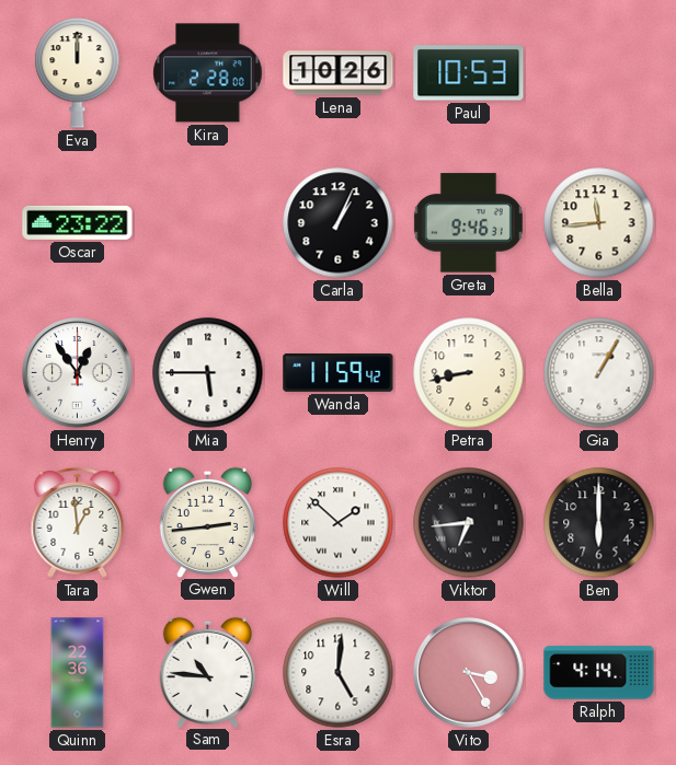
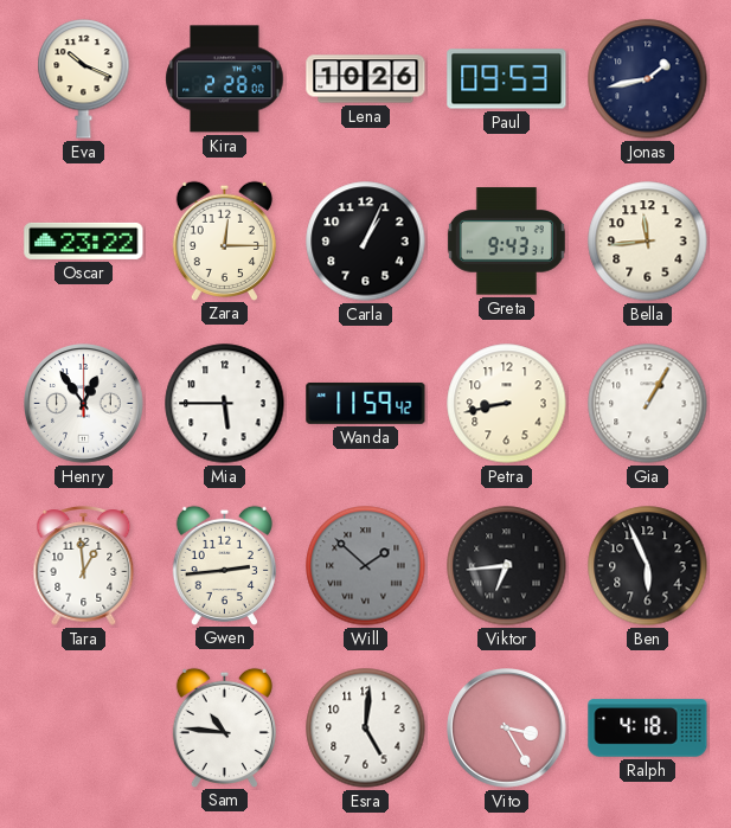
Eva: 12:00 -> 10:19
Paul: 10:53 -> 09:53
Jonas: none -> 1:43
Zara: none -> 12:15
Greta: 9:46 -> 9:43
Will dial: white -> grey
Ben: 6:00 -> 5:56
Quinn: 22:36 -> none
Ralph: 4:14 -> 4:18
